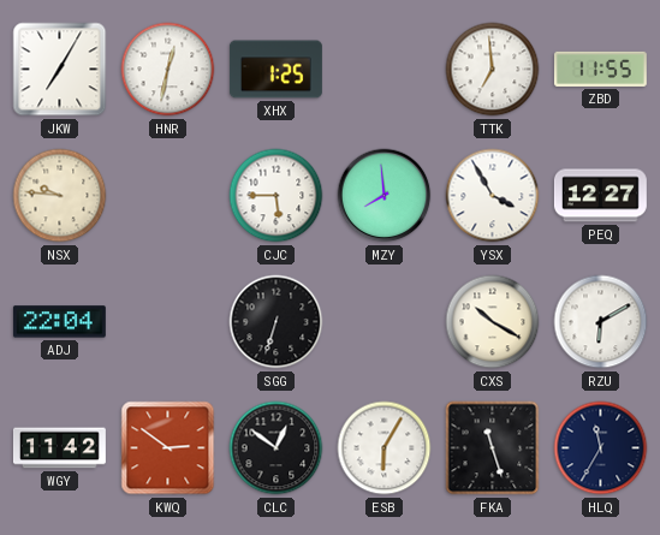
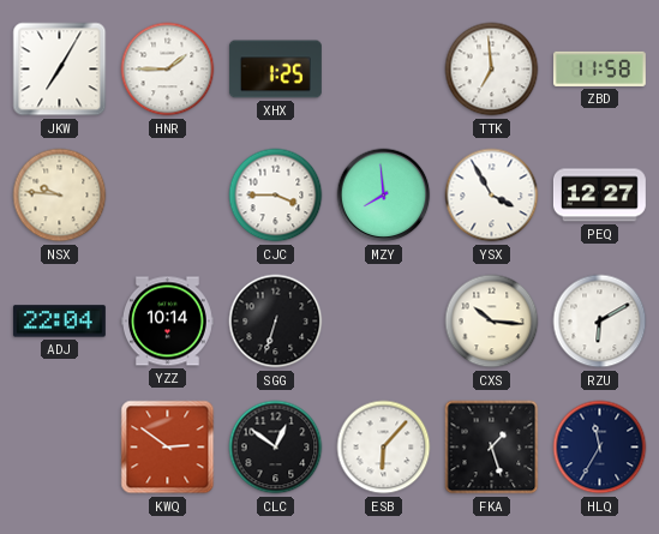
HNR: 12:32 -> 1:45
ZBD: 11:55 -> 11:58
CJC: 5:45 -> 3:45
YZZ: none -> 10:14
CXS: 10:20 -> 10:16
WGY: 11:42 -> none
ESB: 6:05 -> 6:07
FKA: 11:27 -> 1:27
